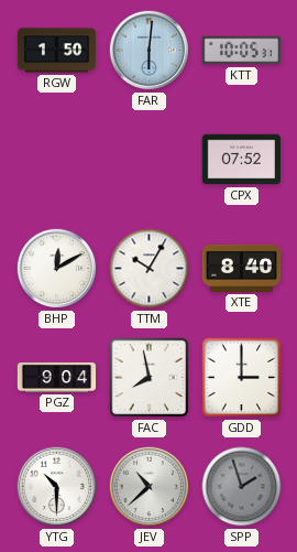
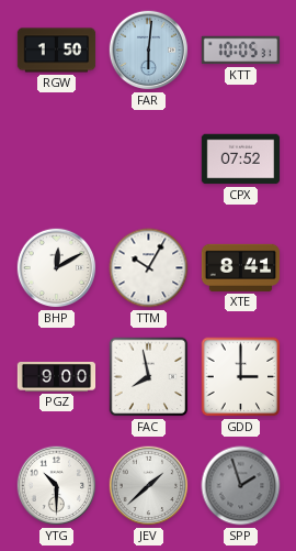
XTE: 8:40 -> 8:41
PGZ: 9:04 -> 9:00
JEV: 10:38 -> 1:38
